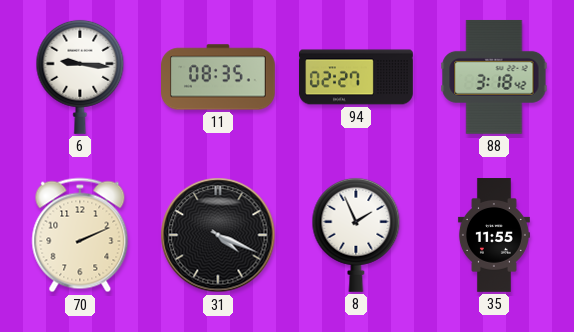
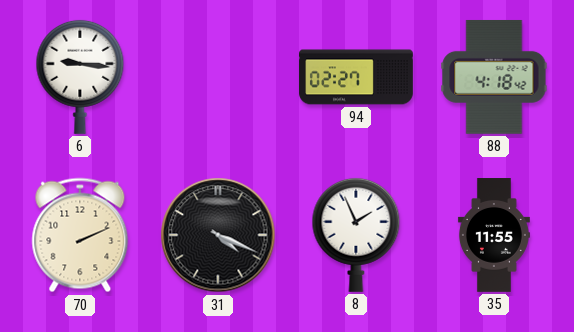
11: 08:35 -> none
88: 3:18 -> 4:18
